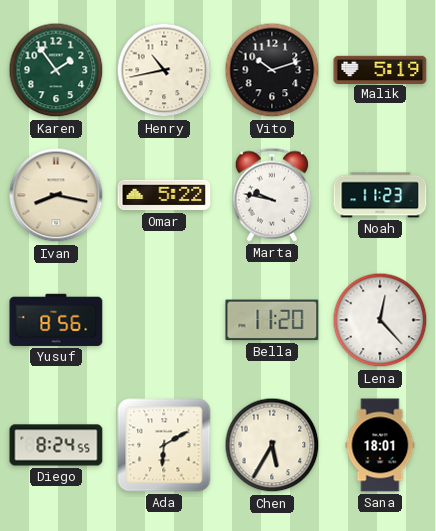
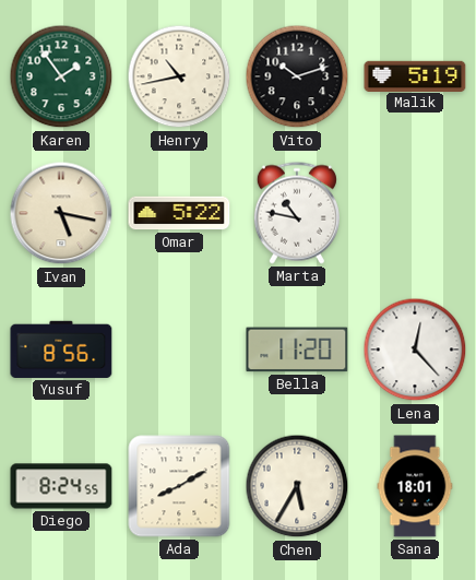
Ivan: 8:17 -> 5:17
Marta: 9:47 -> 10:47
Noah: 11:23 -> none
Ada: 6:10 -> 8:10
